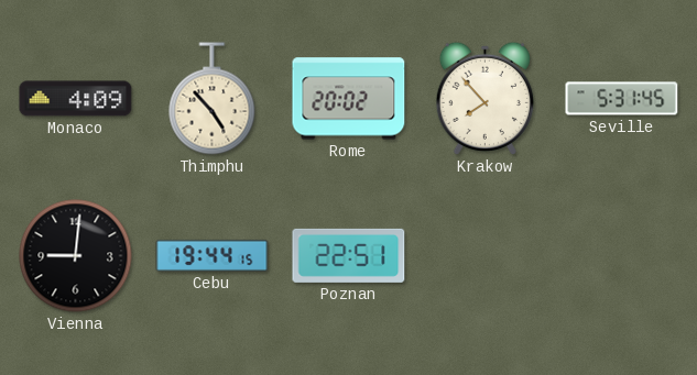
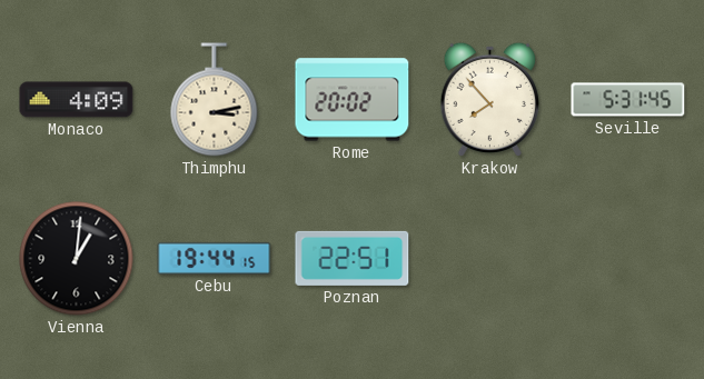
Thimphu: 4:53 -> 3:13
Vienna: 9:01 -> 1:01
